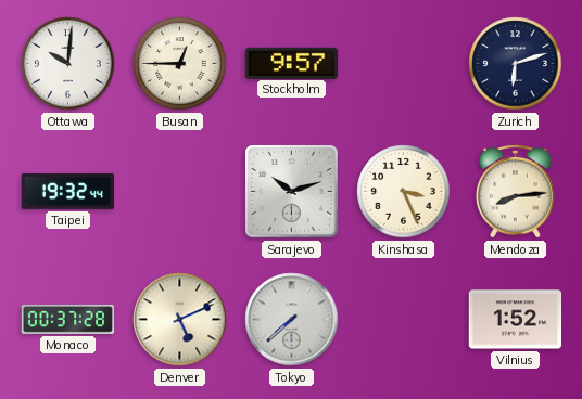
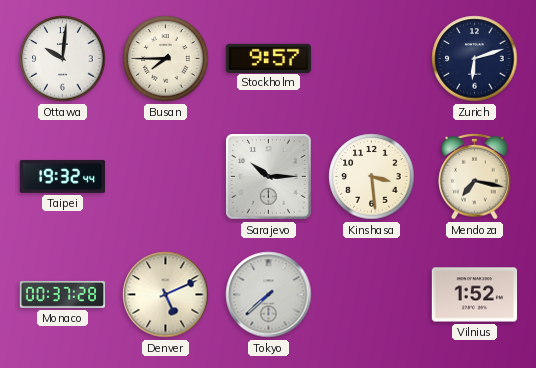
Busan: 12:45 -> 7:45
Sarajevo: 10:12 -> 10:15
Kinshasa: 3:26 -> 3:29
Mendoza: 8:14 -> 7:17
